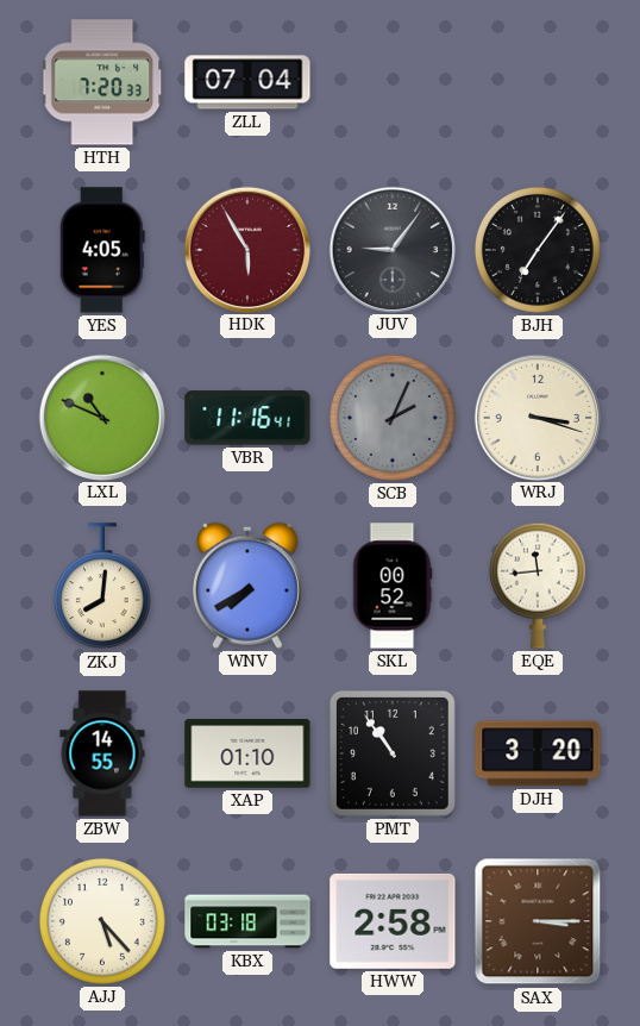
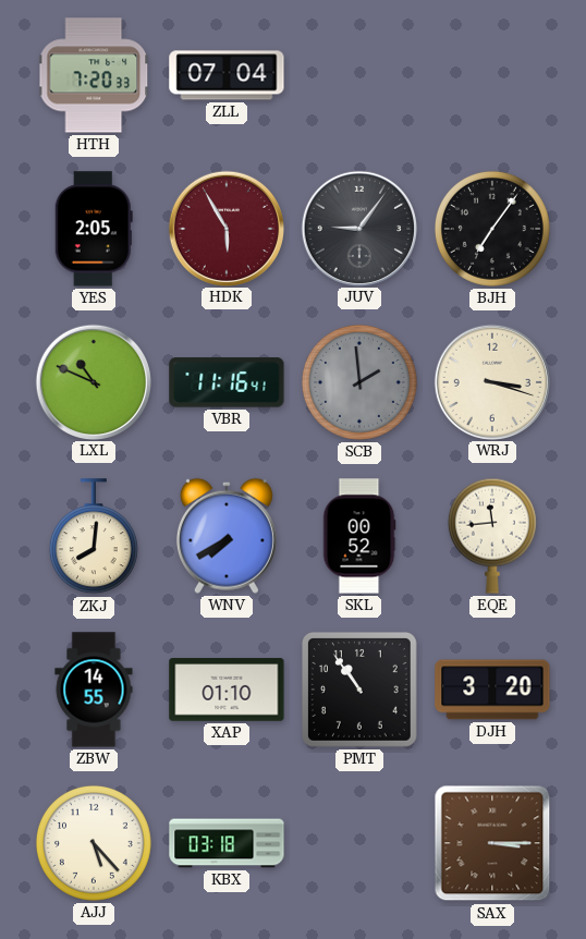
YES: 4:05 -> 2:05
SCB: 2:04 -> 1:59
HWW: 2:58 -> none
